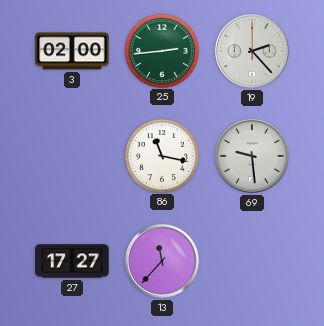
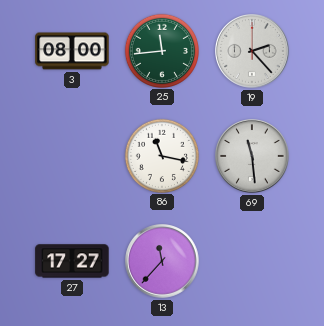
3: 02:00 -> 08:00
25: 2:44 -> 11:44
69: 9:29 -> 11:29
